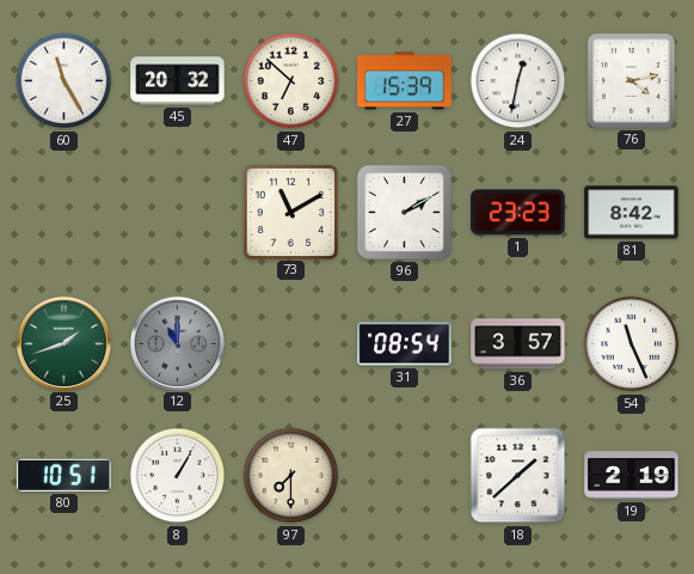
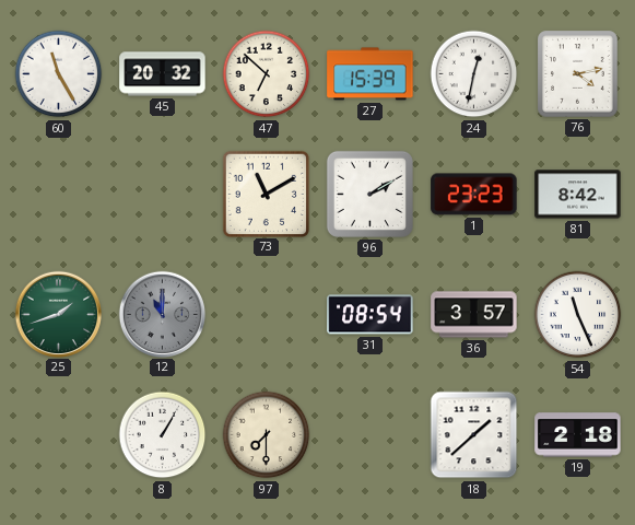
80: 10:51 -> none
19: 2:19 -> 2:18
